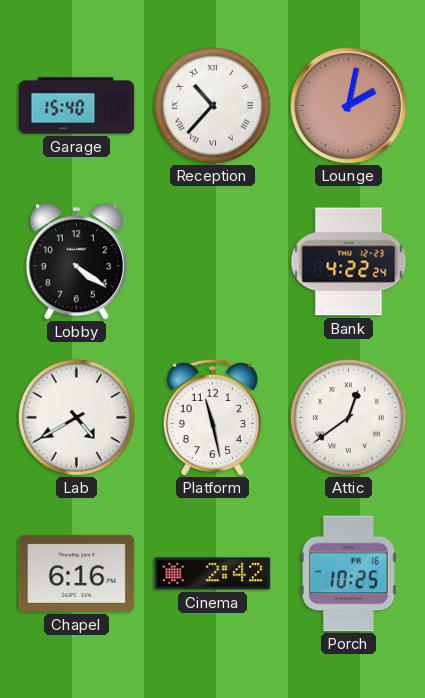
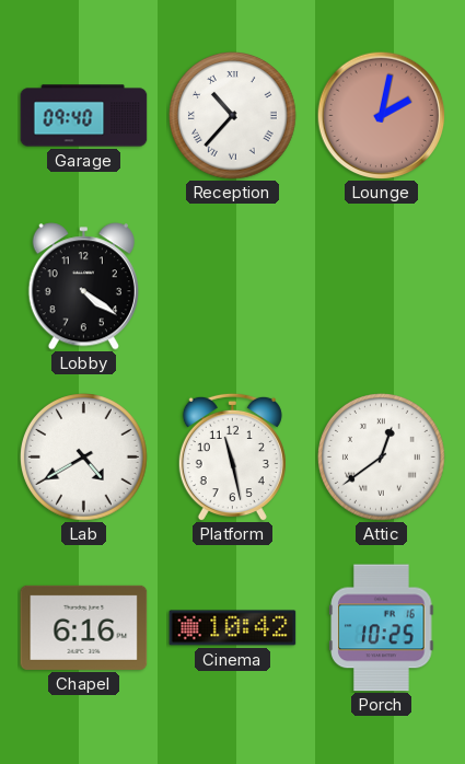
Garage: 15:40 -> 09:40
Bank: 4:22 -> none
Cinema: 2:42 -> 10:42
